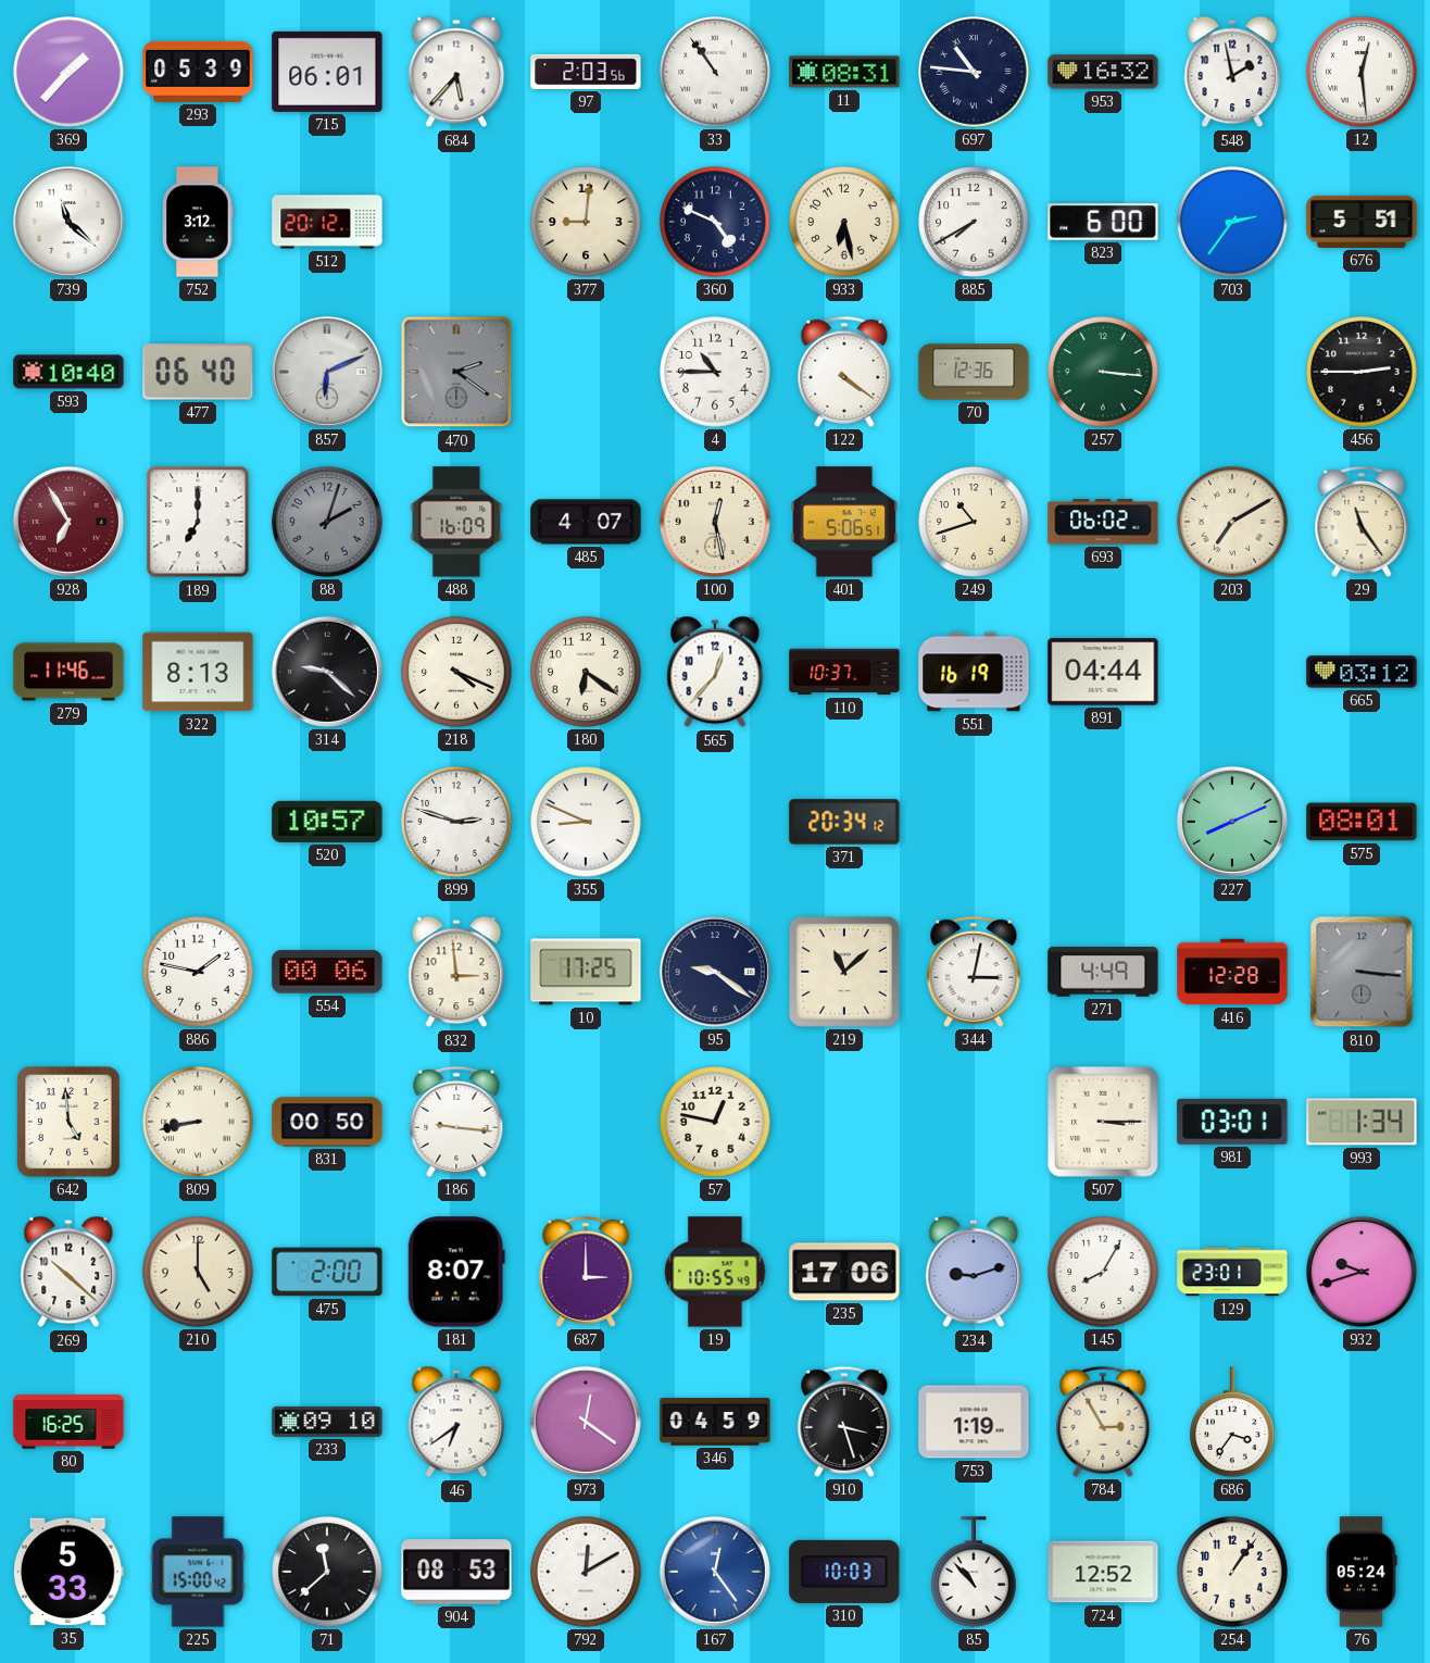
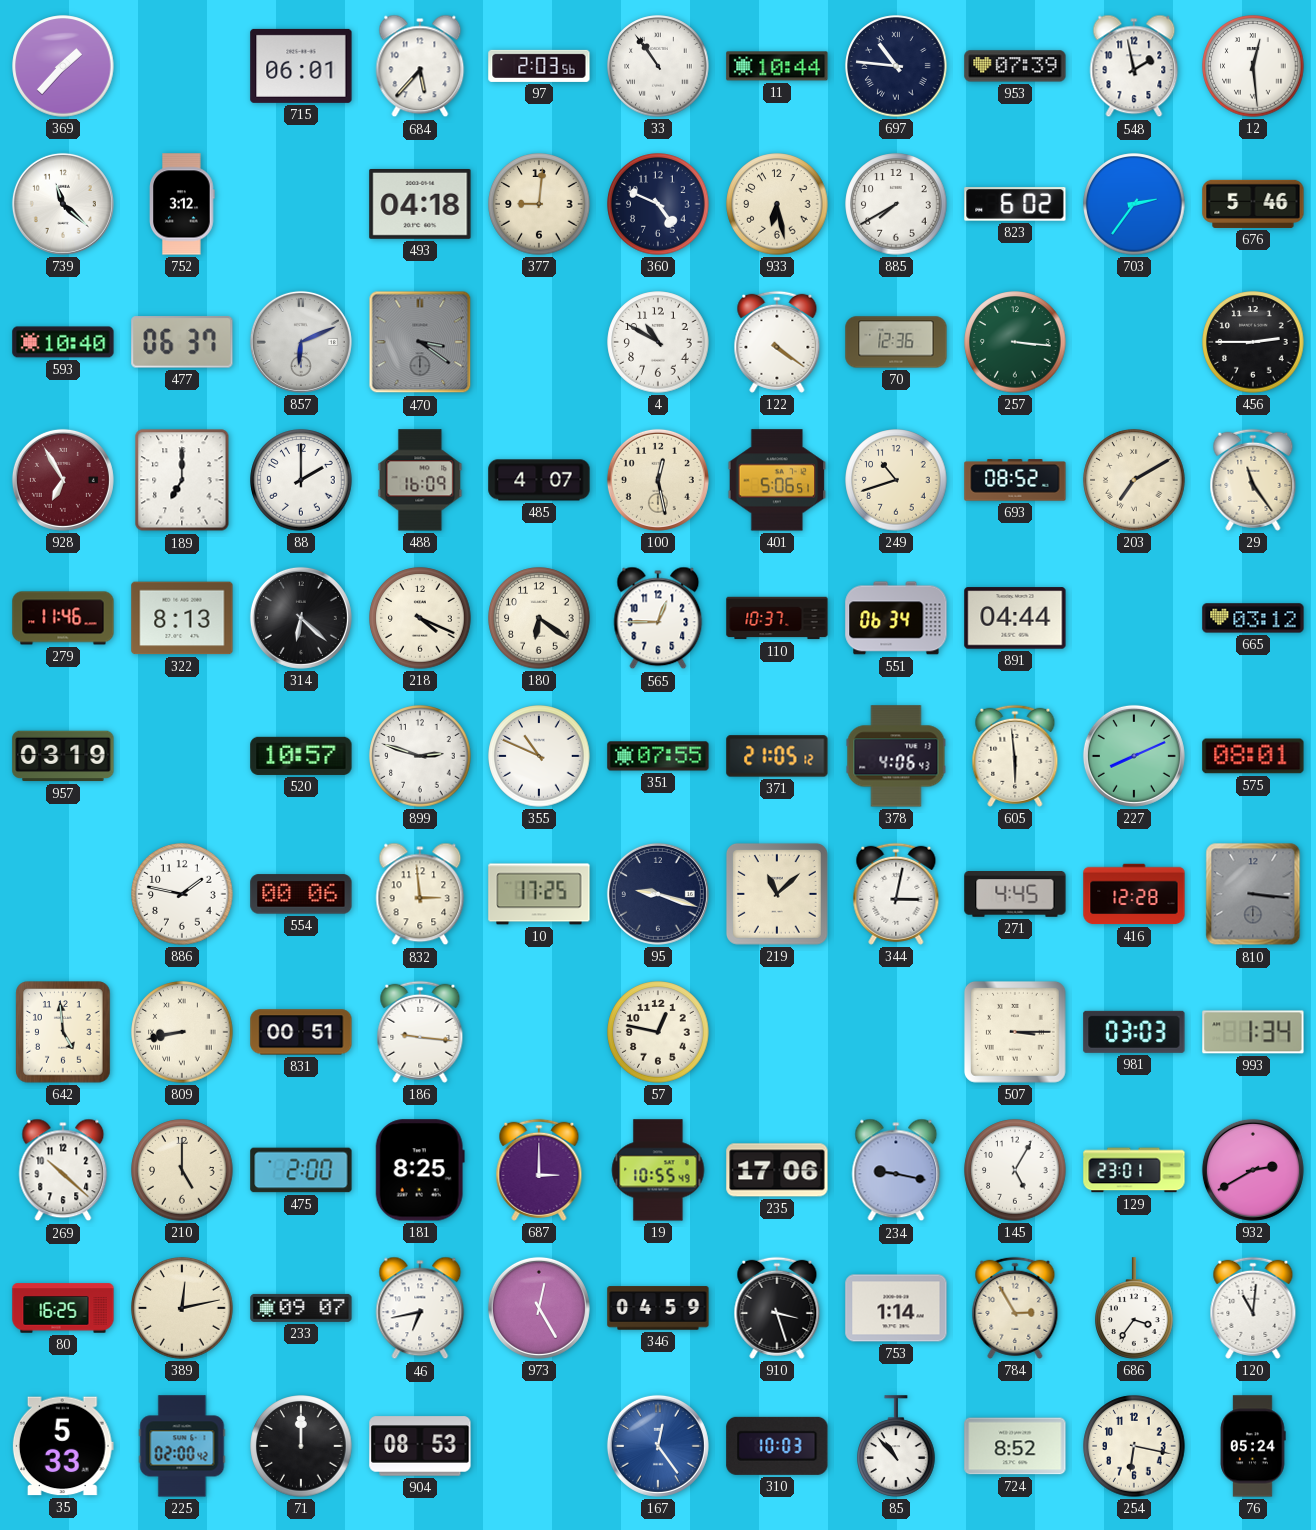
293: 05:39 -> none
11: 08:31 -> 10:44
953: 16:32 -> 07:39
512: 20:12 -> none
493: none -> 04:18
823: 6:00 -> 6:02
676: 5:51 -> 5:46
477: 06:40 -> 06:37
470: 2:21 -> 3:21
4: 10:45 -> 10:50
88: 2:03 -> 2:00
88 dial: grey -> white
693: 06:02 -> 08:52
314: 9:22 -> 6:22
565: 12:37 -> 12:45
551: 16:19 -> 06:34
957: none -> 03:19
355: 8:49 -> 10:49
351: none -> 07:55
371: 20:34 -> 21:05
378: none -> 4:06
605: none -> 5:59
95: 9:21 -> 9:18
271: 4:49 -> 4:45
831: 00:50 -> 00:51
981: 03:01 -> 03:03
181: 8:07 -> 8:25
234: 9:12 -> 9:17
145: 8:05 -> 5:05
932: 9:42 -> 2:40
389: none -> 12:13
233: 09:10 -> 09:07
46: 6:39 -> 6:43
973: 12:21 -> 12:25
753: 1:19 -> 1:14
120: none -> 11:01
225: 15:00 -> 02:00
71: 11:38 -> 12:00
792: 12:10 -> none
724: 12:52 -> 8:52
254: 1:06 -> 6:17
